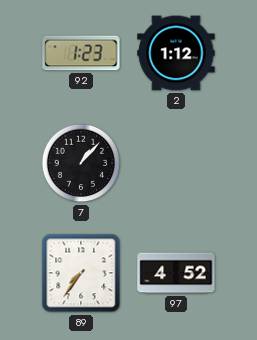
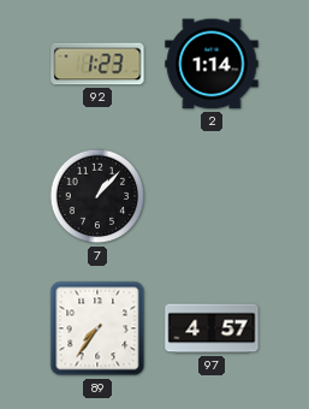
2: 1:12 -> 1:14
97: 4:52 -> 4:57
